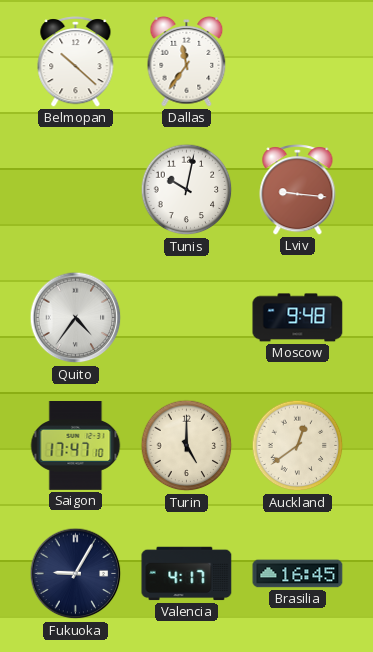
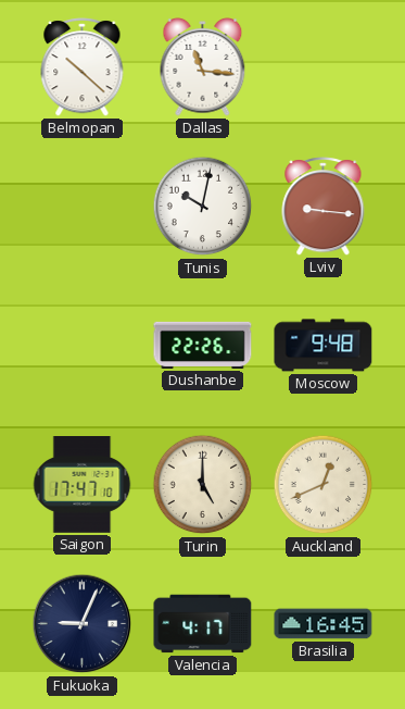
Dallas: 11:36 -> 11:16
Quito: 4:36 -> none
Dushanbe: none -> 22:26
Auckland: 12:39 -> 12:41
Fukuoka: 9:05 -> 9:04
